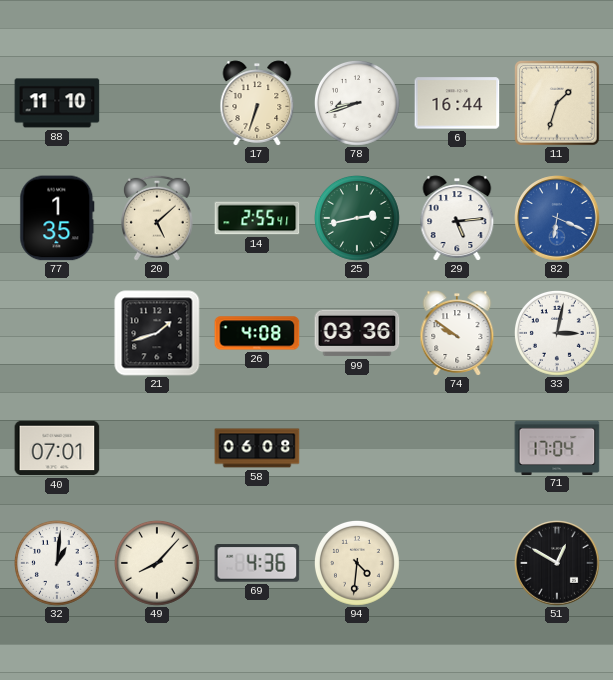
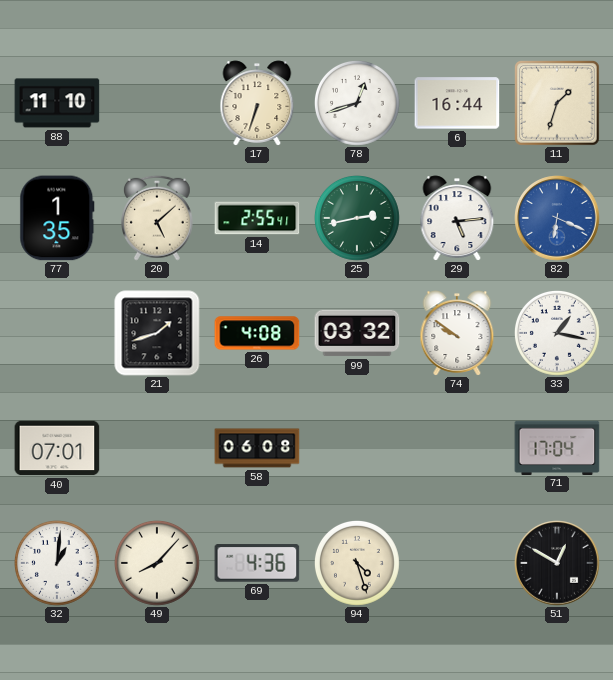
78: 8:42 -> 12:42
99: 03:36 -> 03:32
33: 3:02 -> 1:17
94: 4:31 -> 4:27
